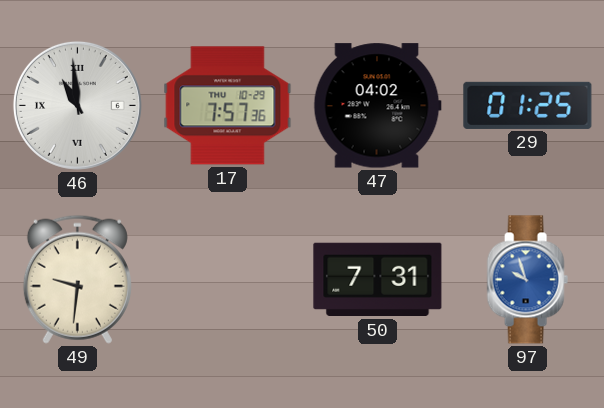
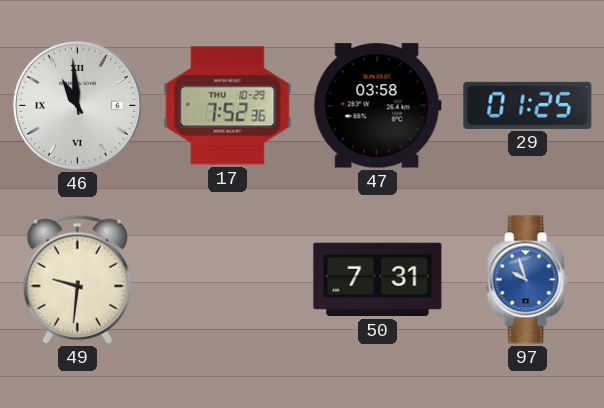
17: 7:57 -> 7:52
47: 04:02 -> 03:58
